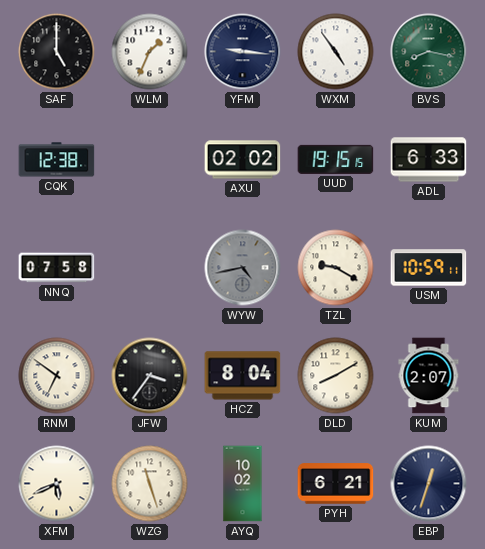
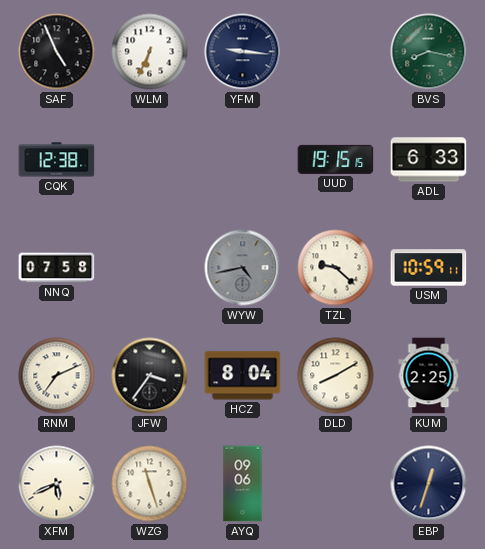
SAF: 5:00 -> 4:56
WLM: 1:34 -> 6:34
WXM: 4:54 -> none
AXU: 02:02 -> none
TZL: 9:20 -> 9:22
RNM: 6:51 -> 7:11
KUM: 2:07 -> 2:25
AYQ: 10:02 -> 09:06
PYH: 6:21 -> none
